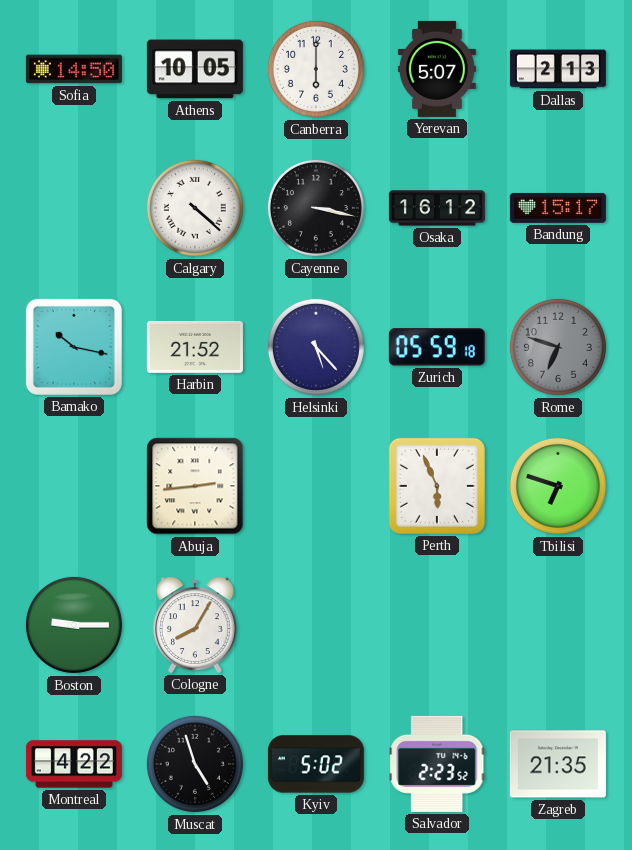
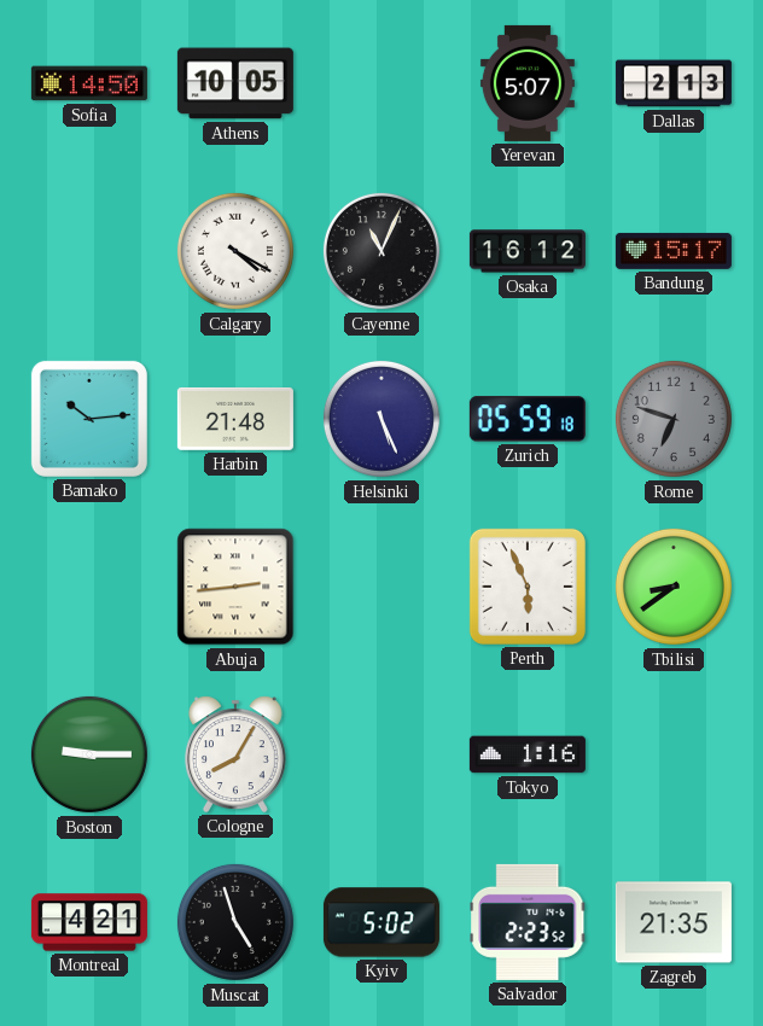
Canberra: 6:00 -> none
Calgary: 4:22 -> 4:20
Cayenne: 3:17 -> 11:04
Bamako: 10:17 -> 10:14
Harbin: 21:52 -> 21:48
Helsinki: 5:23 -> 5:26
Tbilisi: 6:48 -> 8:39
Tokyo: none -> 1:16
Montreal: 4:22 -> 4:21
